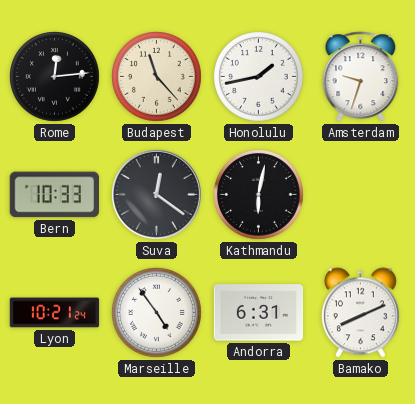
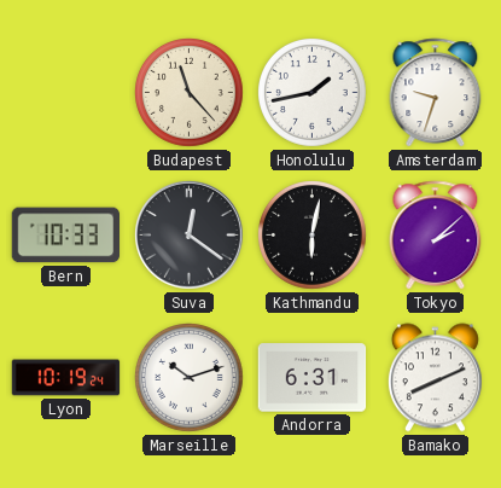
Rome: 12:14 -> none
Tokyo: none -> 2:08
Lyon: 10:21 -> 10:19
Marseille: 4:54 -> 10:12
